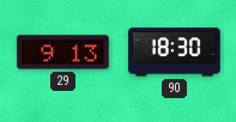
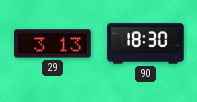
29: 9:13 -> 3:13
